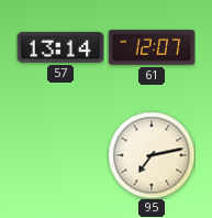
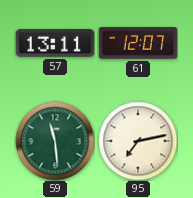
57: 13:14 -> 13:11
59: none -> 11:29
